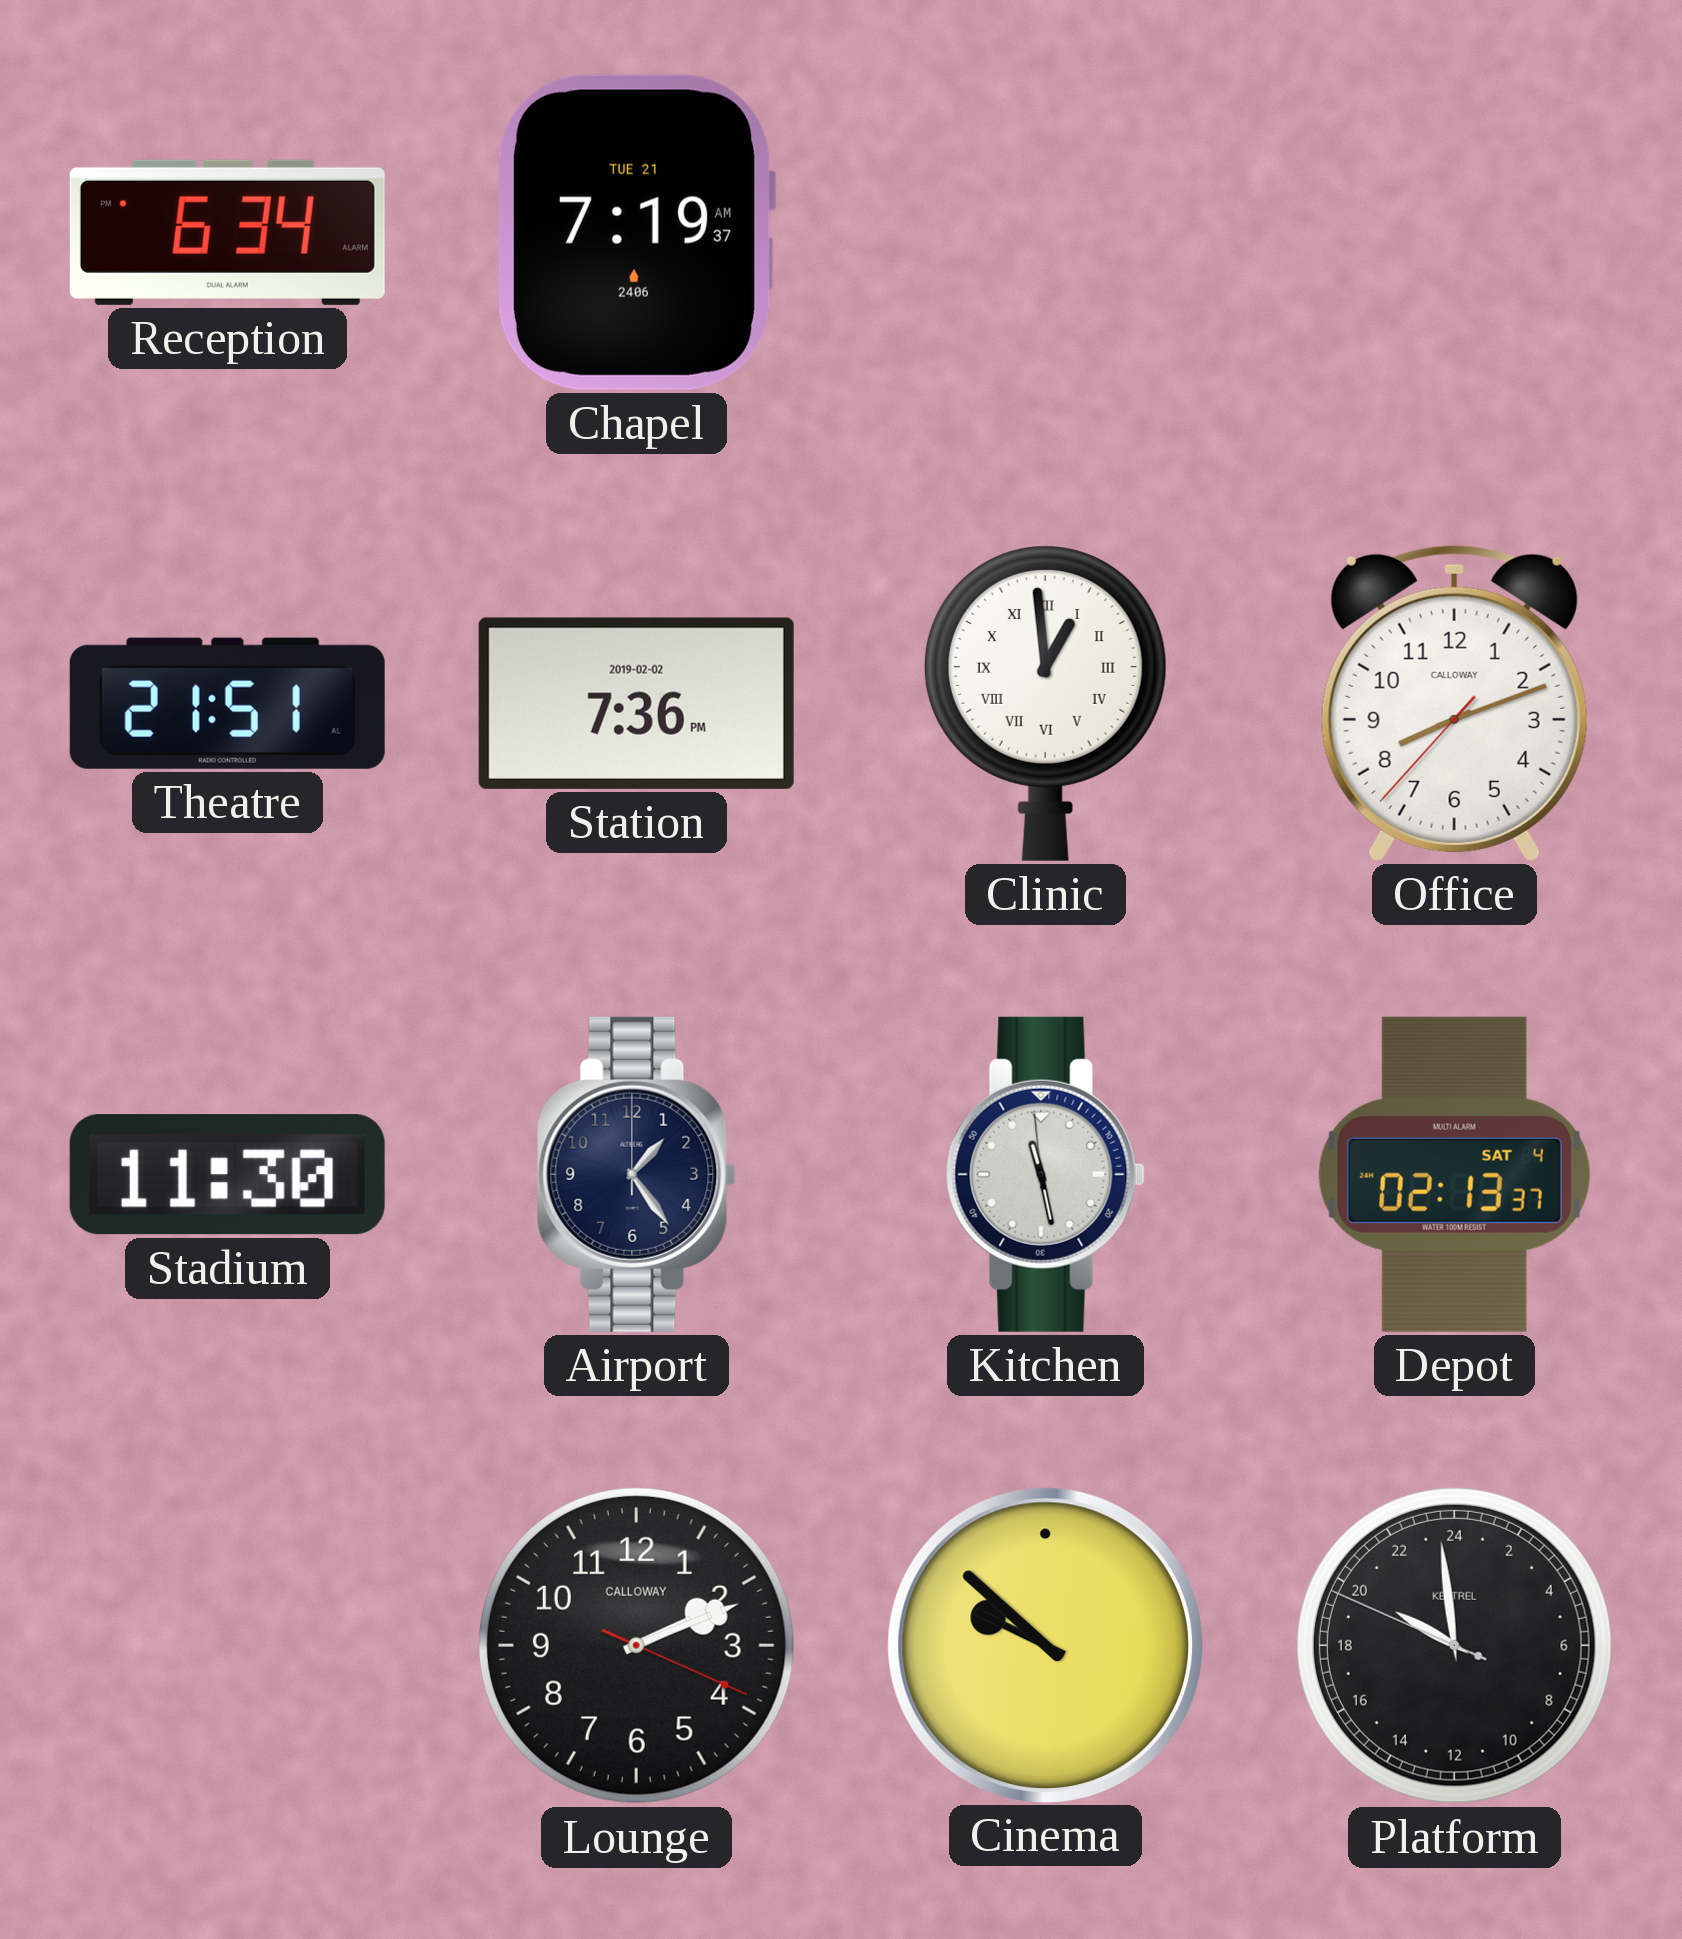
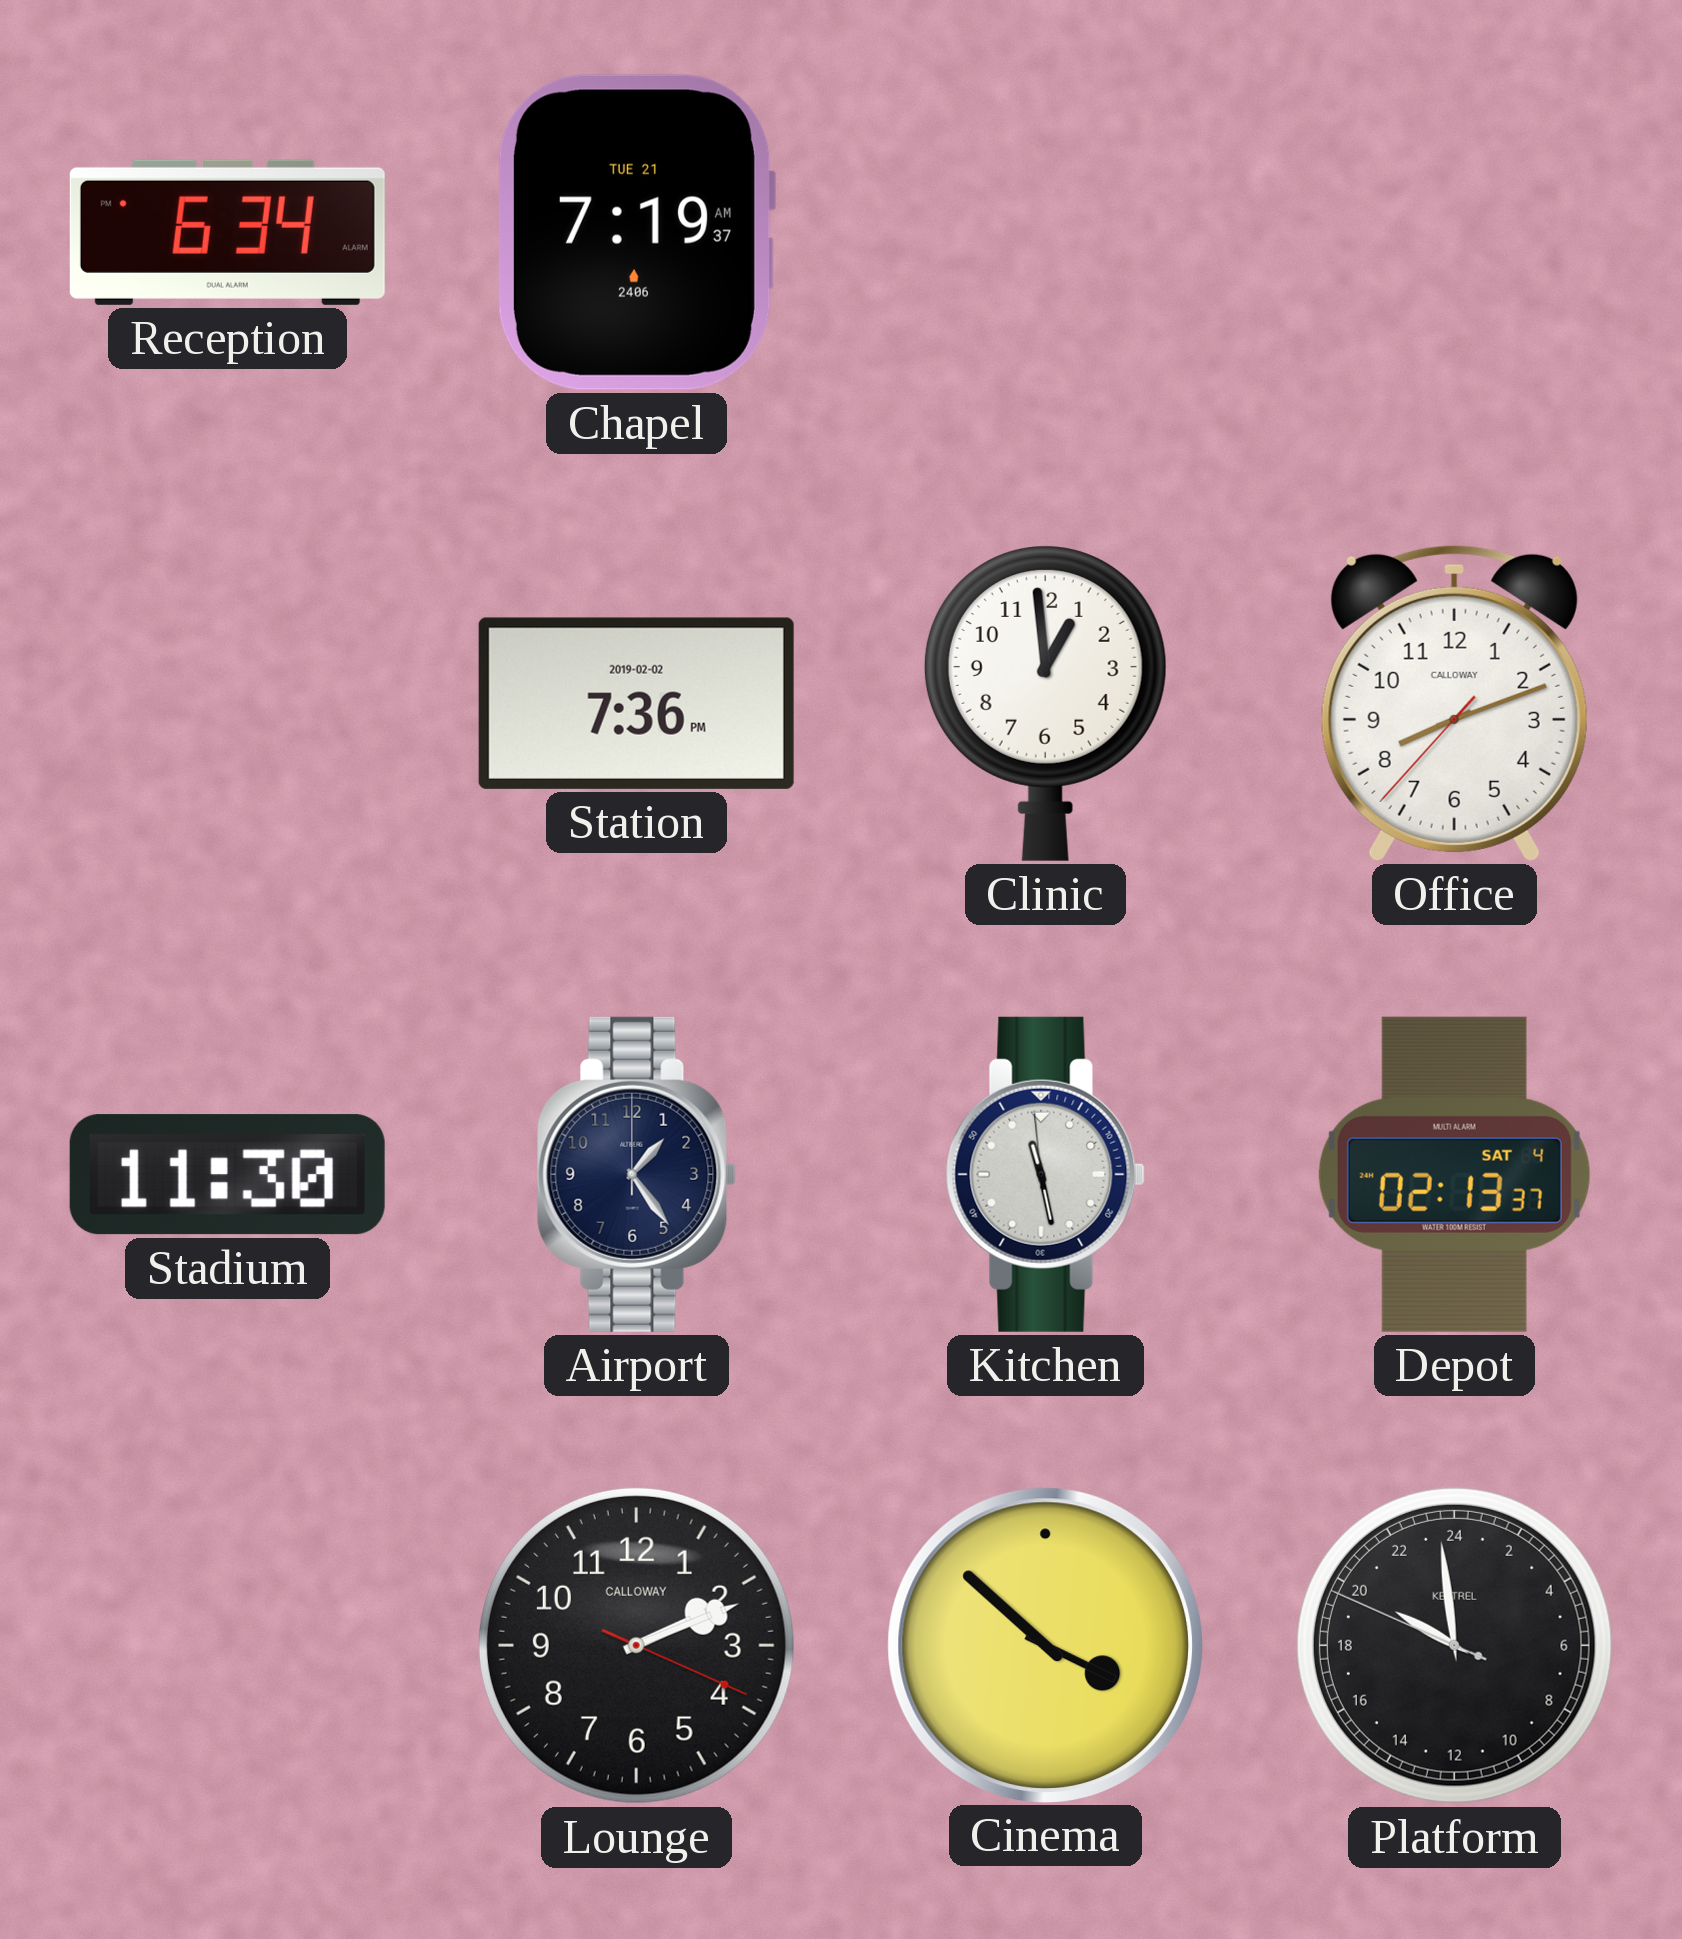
Theatre: 21:51 -> none
Clinic numerals: Roman -> Arabic
Cinema: 9:52 -> 3:52
